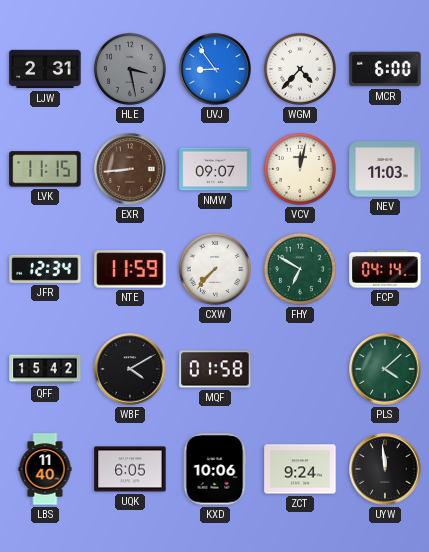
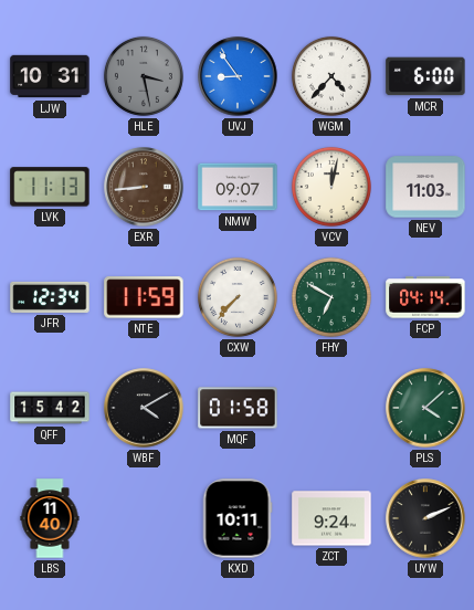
LJW: 2:31 -> 10:31
LVK: 11:15 -> 11:13
UQK: 6:05 -> none
KXD: 10:06 -> 10:11
UYW: 11:59 -> 2:11
